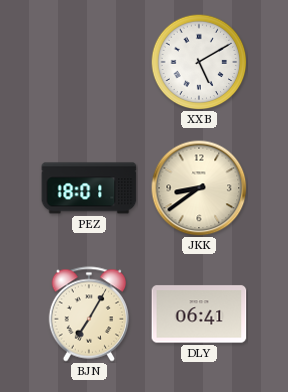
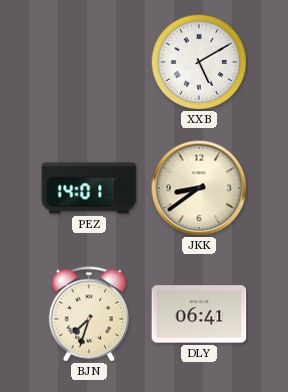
PEZ: 18:01 -> 14:01
BJN: 7:05 -> 7:33
